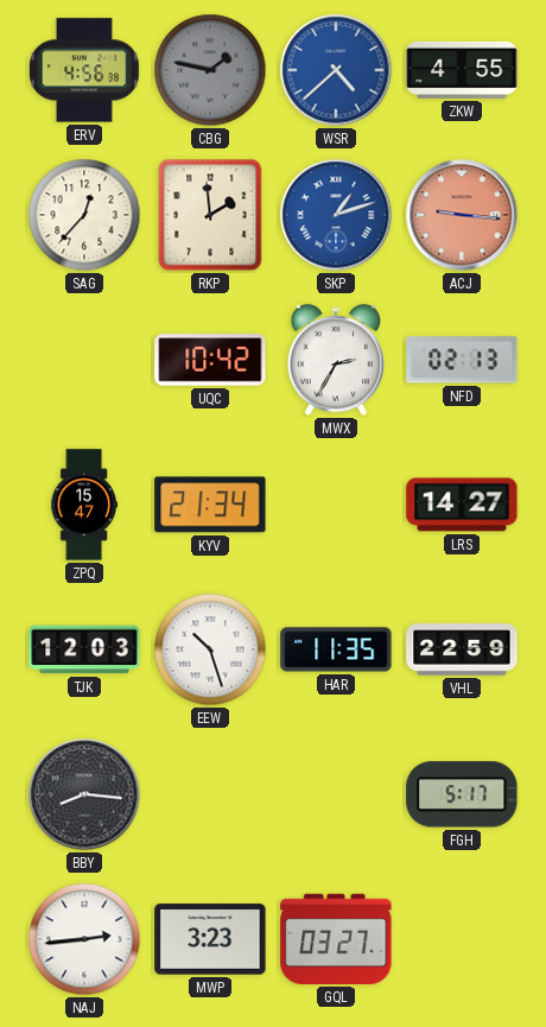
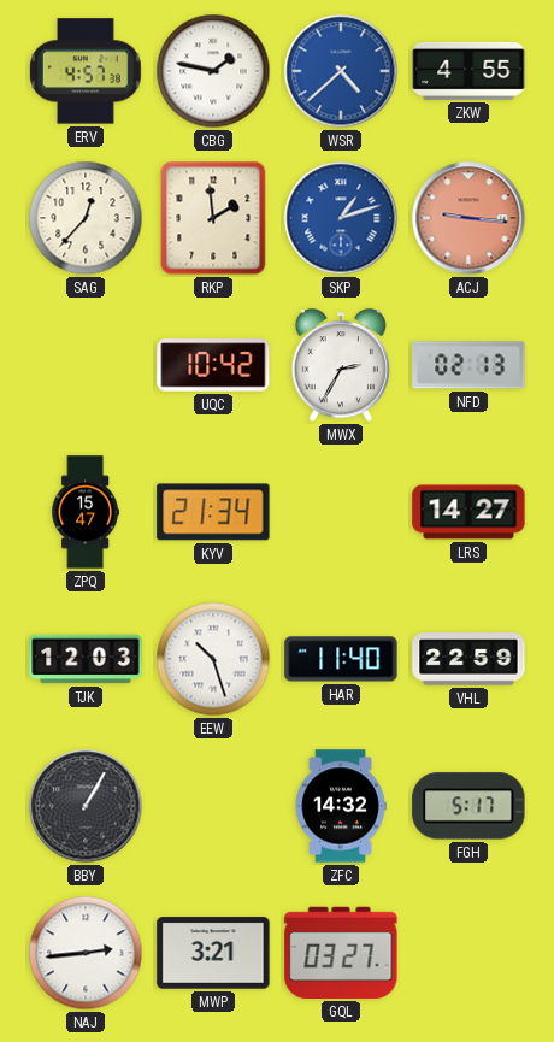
ERV: 4:56 -> 4:57
CBG dial: grey -> white
HAR: 11:35 -> 11:40
BBY: 8:16 -> 1:05
ZFC: none -> 14:32
MWP: 3:23 -> 3:21
